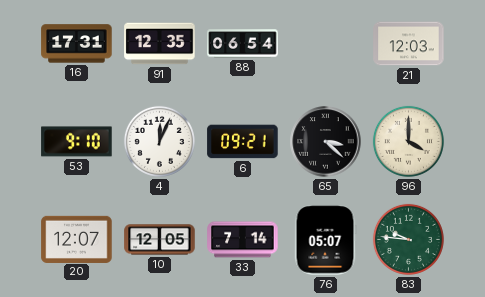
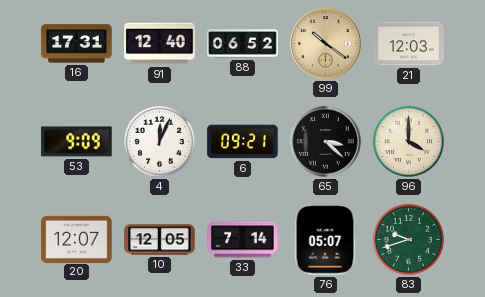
91: 12:35 -> 12:40
88: 06:54 -> 06:52
99: none -> 10:21
53: 9:10 -> 9:09
83: 9:46 -> 9:42
